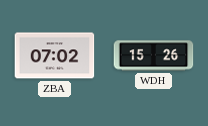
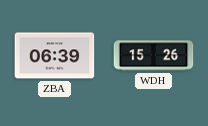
ZBA: 07:02 -> 06:39
